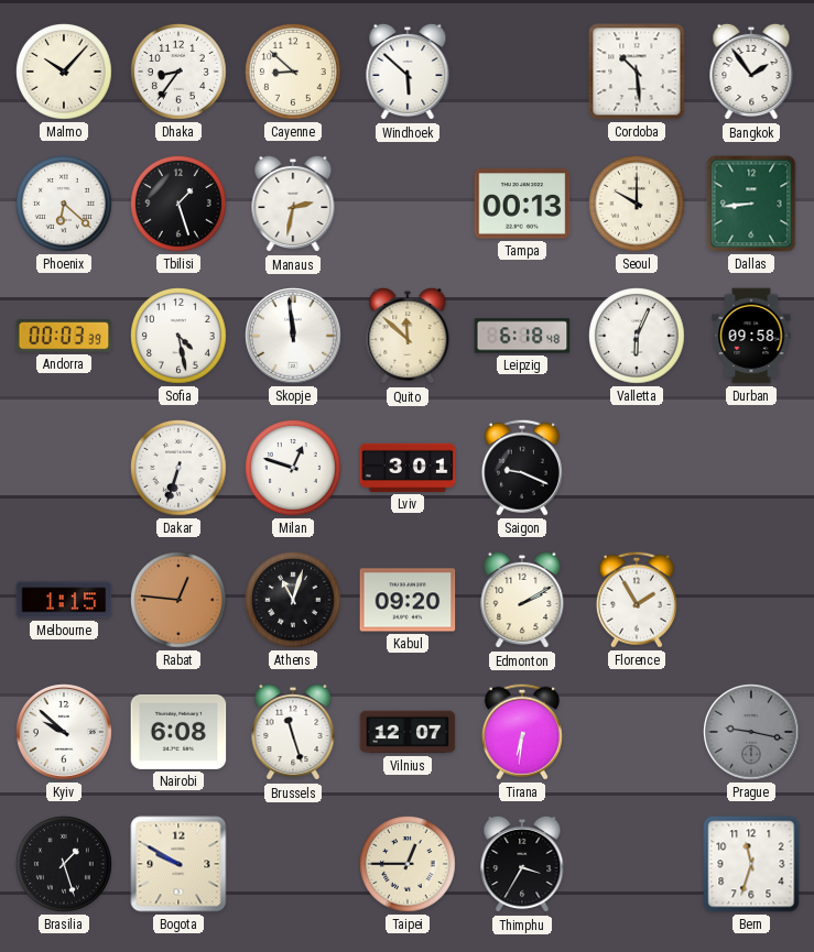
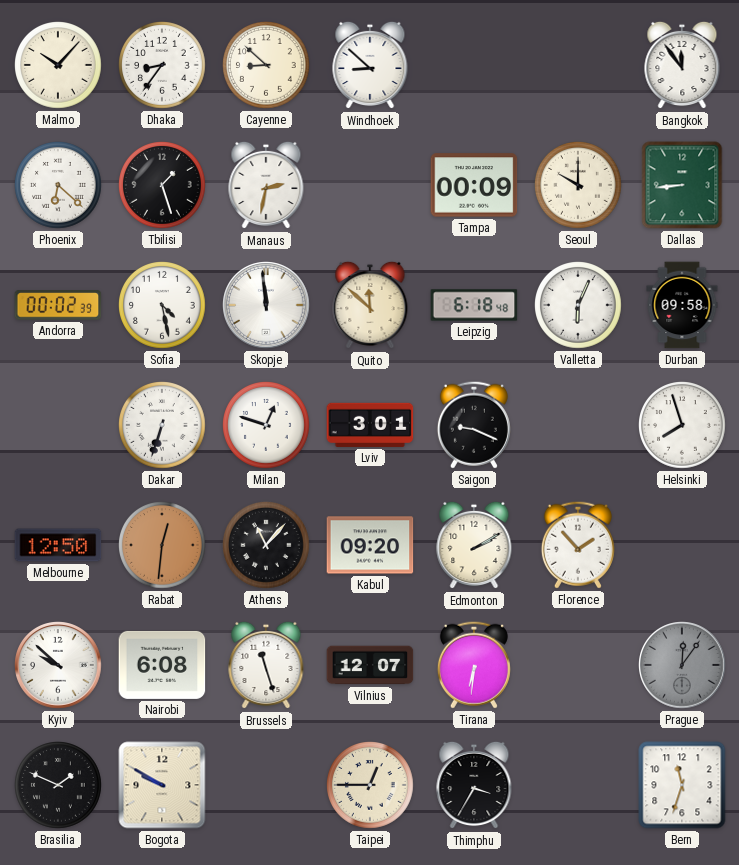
Windhoek: 5:52 -> 8:52
Cordoba: 10:29 -> none
Bangkok: 1:54 -> 11:54
Tampa: 00:13 -> 00:09
Andorra: 00:03 -> 00:02
Helsinki: none -> 7:57
Melbourne: 1:15 -> 12:50
Rabat: 12:46 -> 12:31
Athens: 11:03 -> 11:07
Florence: 1:55 -> 1:53
Prague: 9:17 -> 12:06
Brasilia: 1:27 -> 1:49
